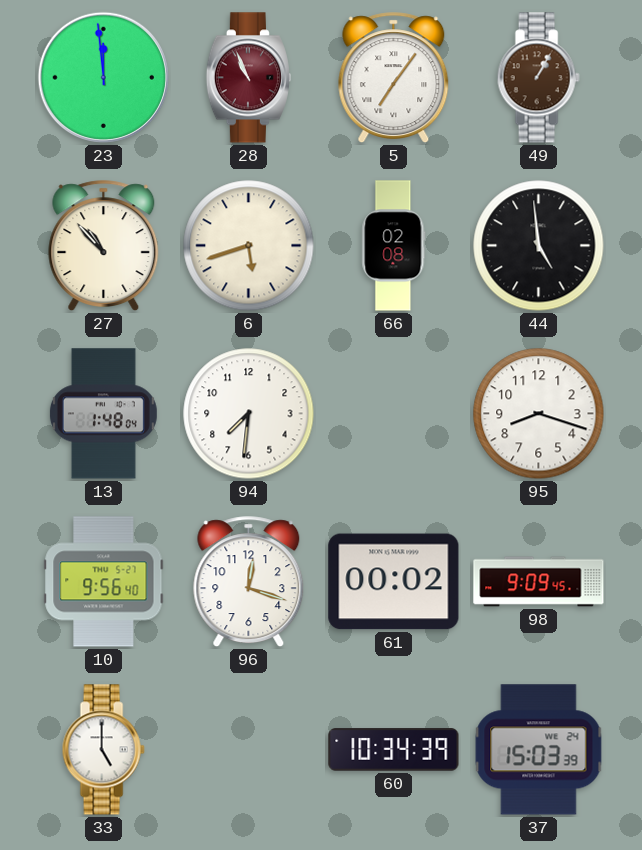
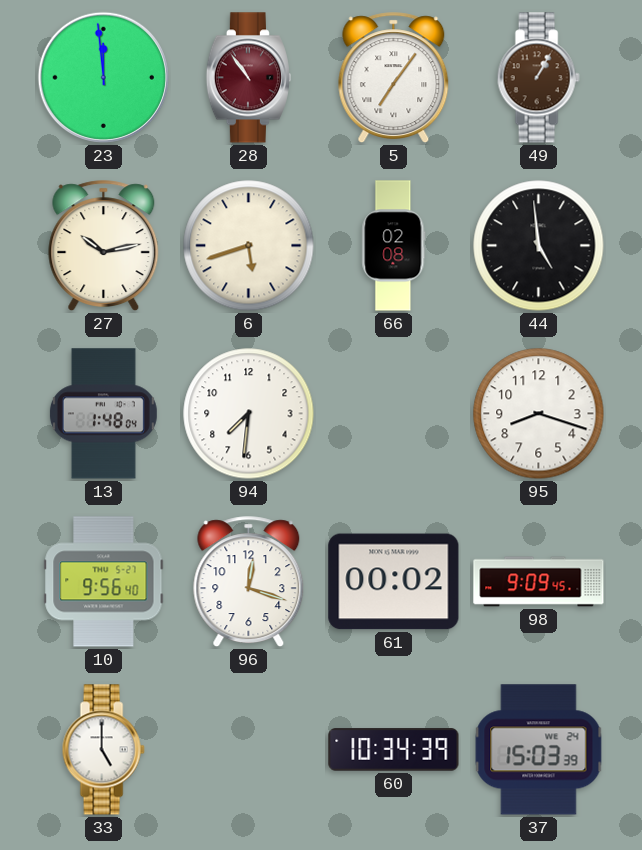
28: 10:56 -> 10:54
27: 10:53 -> 10:13
